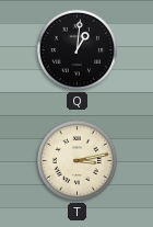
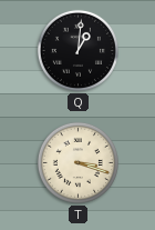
T: 3:13 -> 3:18
